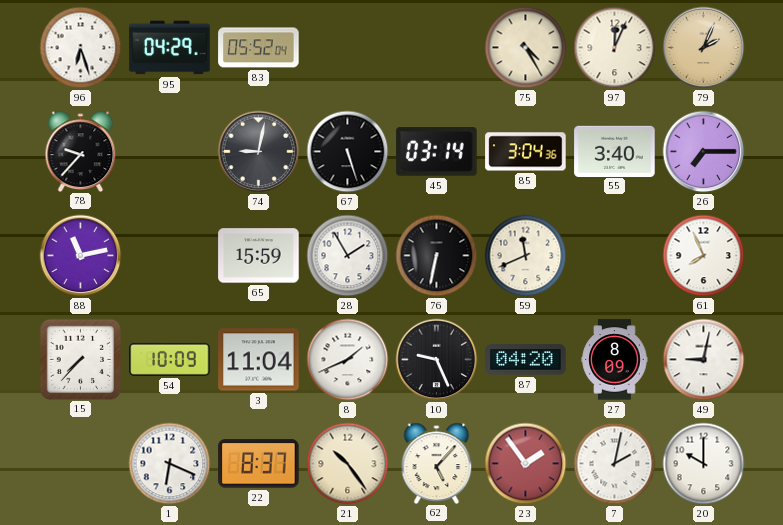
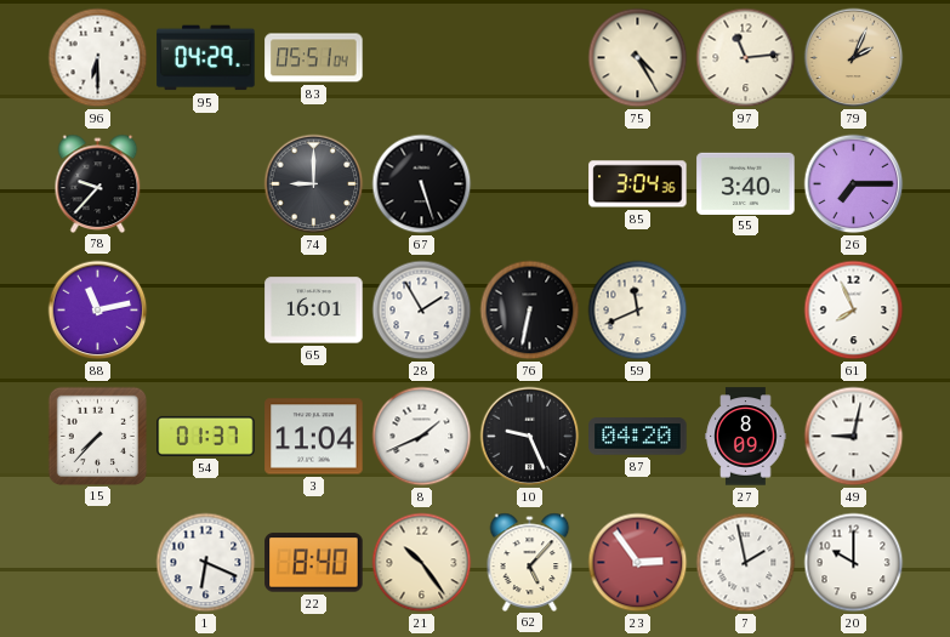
96: 6:27 -> 6:30
83: 05:52 -> 05:51
97: 12:04 -> 11:14
74: 9:02 -> 9:00
45: 03:14 -> none
65: 15:59 -> 16:01
54: 10:09 -> 01:37
22: 8:37 -> 8:40
23: 1:54 -> 2:54
7: 2:02 -> 1:58
